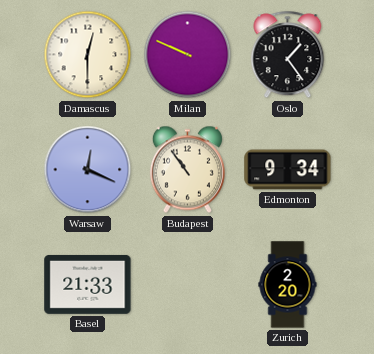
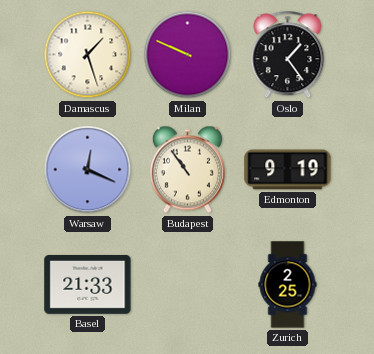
Damascus: 12:30 -> 1:27
Edmonton: 9:34 -> 9:19
Zurich: 2:20 -> 2:25
